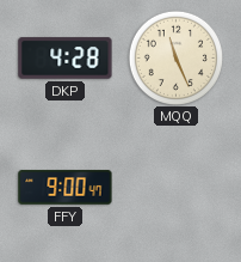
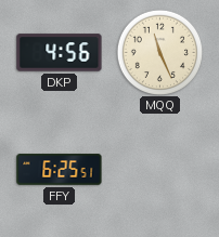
DKP: 4:28 -> 4:56
FFY: 9:00 -> 6:25
